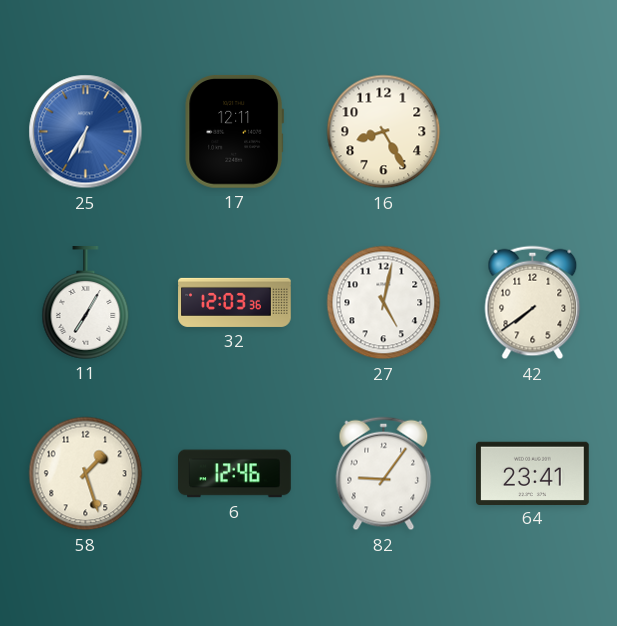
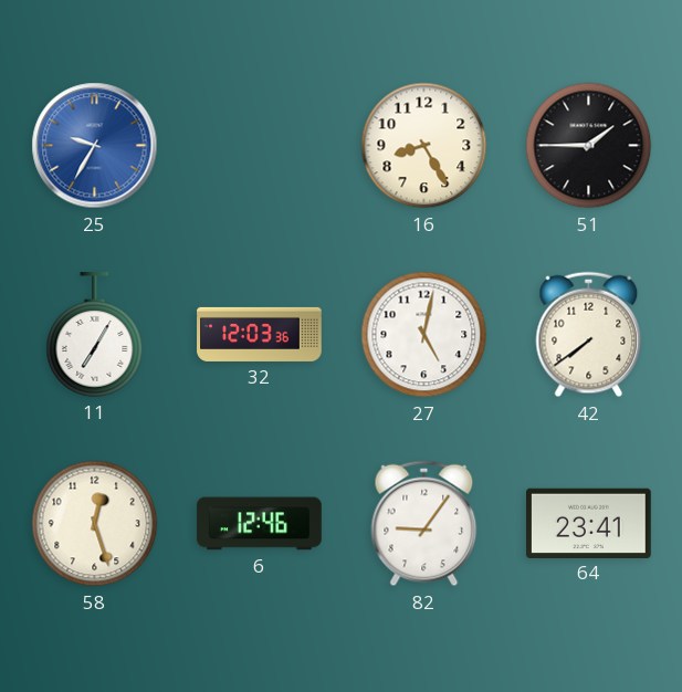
25: 6:35 -> 9:35
17: 12:11 -> none
51: none -> 1:45
58: 1:27 -> 12:27
